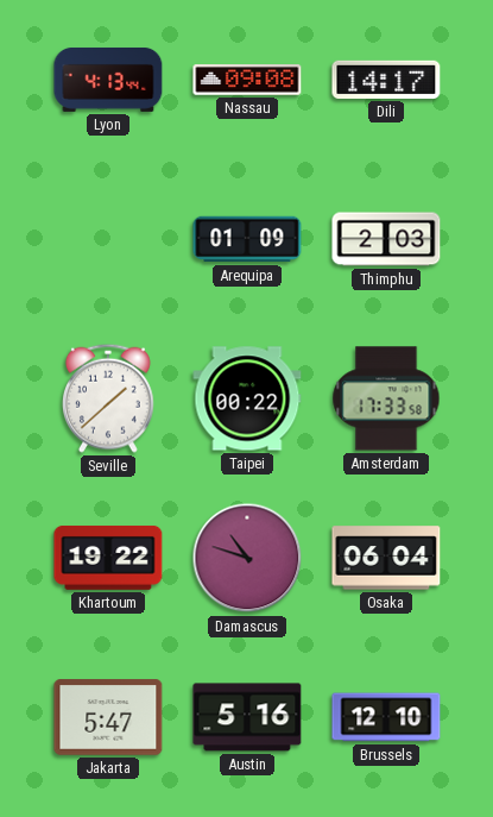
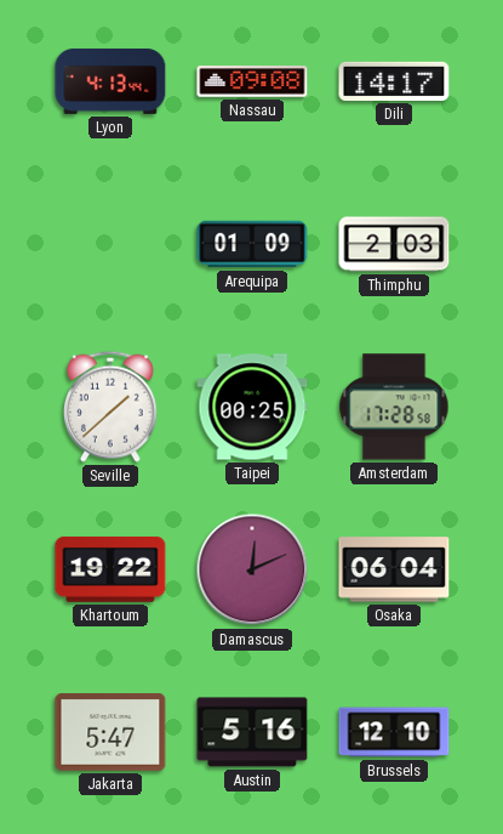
Taipei: 00:22 -> 00:25
Amsterdam: 17:33 -> 17:28
Damascus: 10:48 -> 12:11
